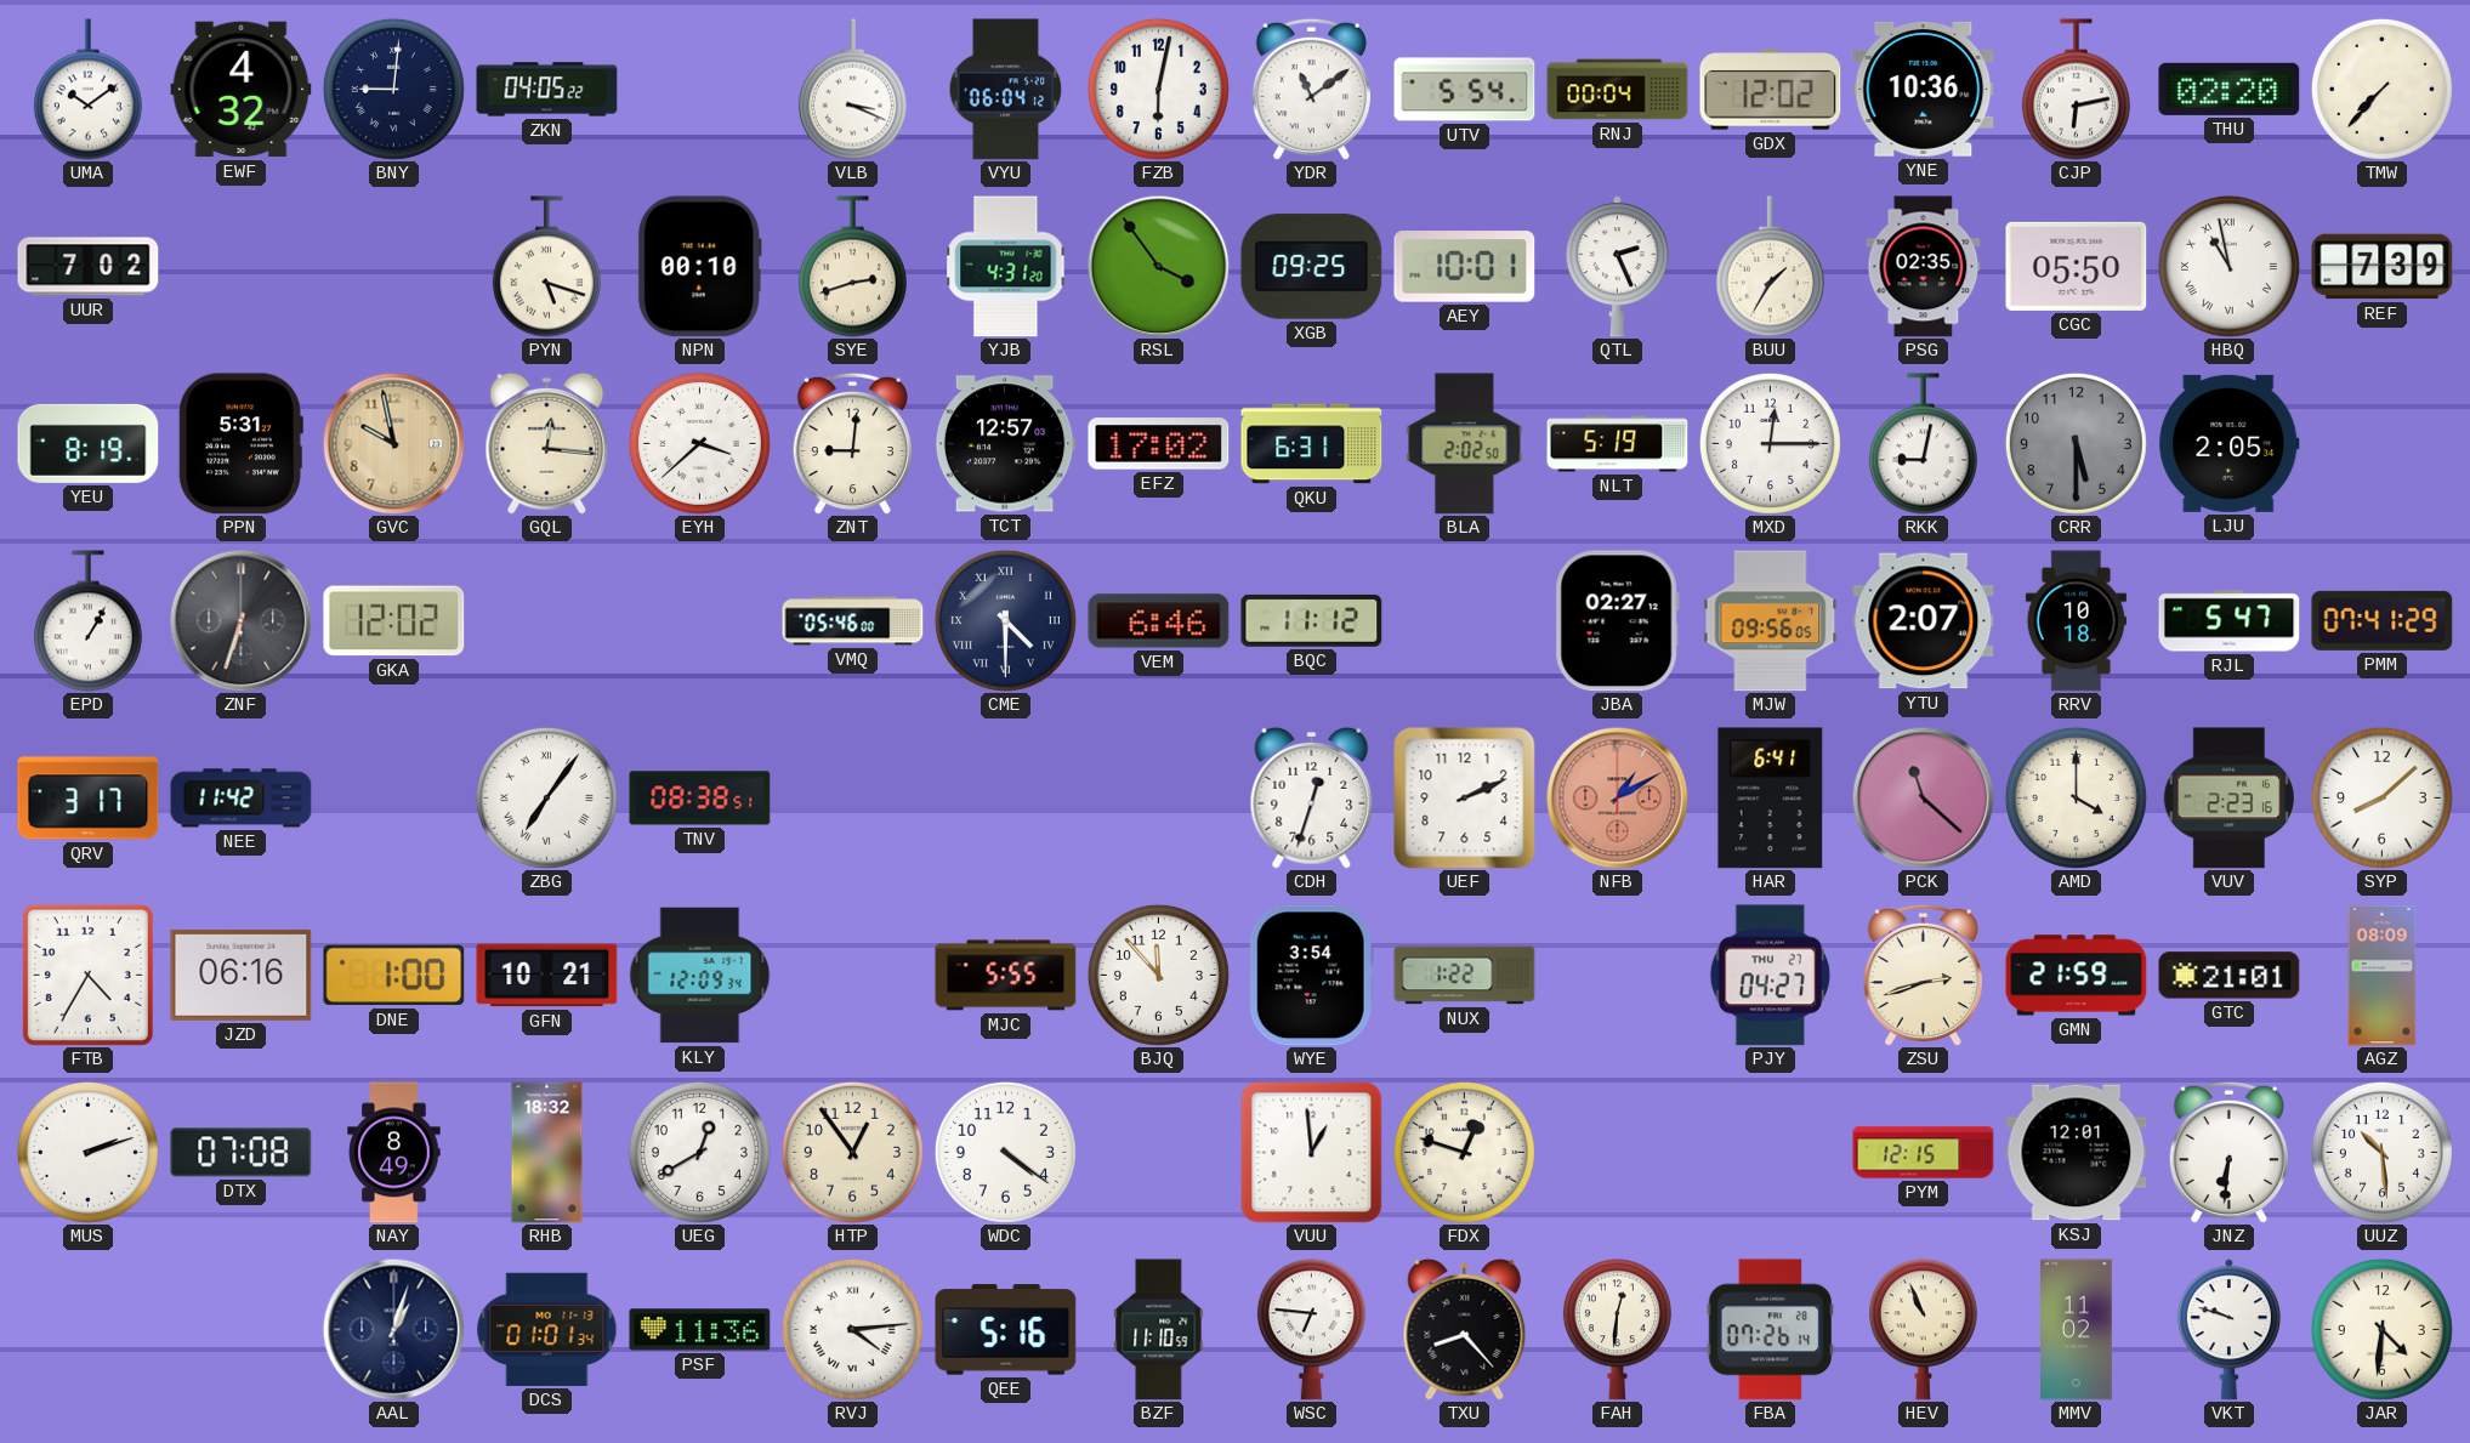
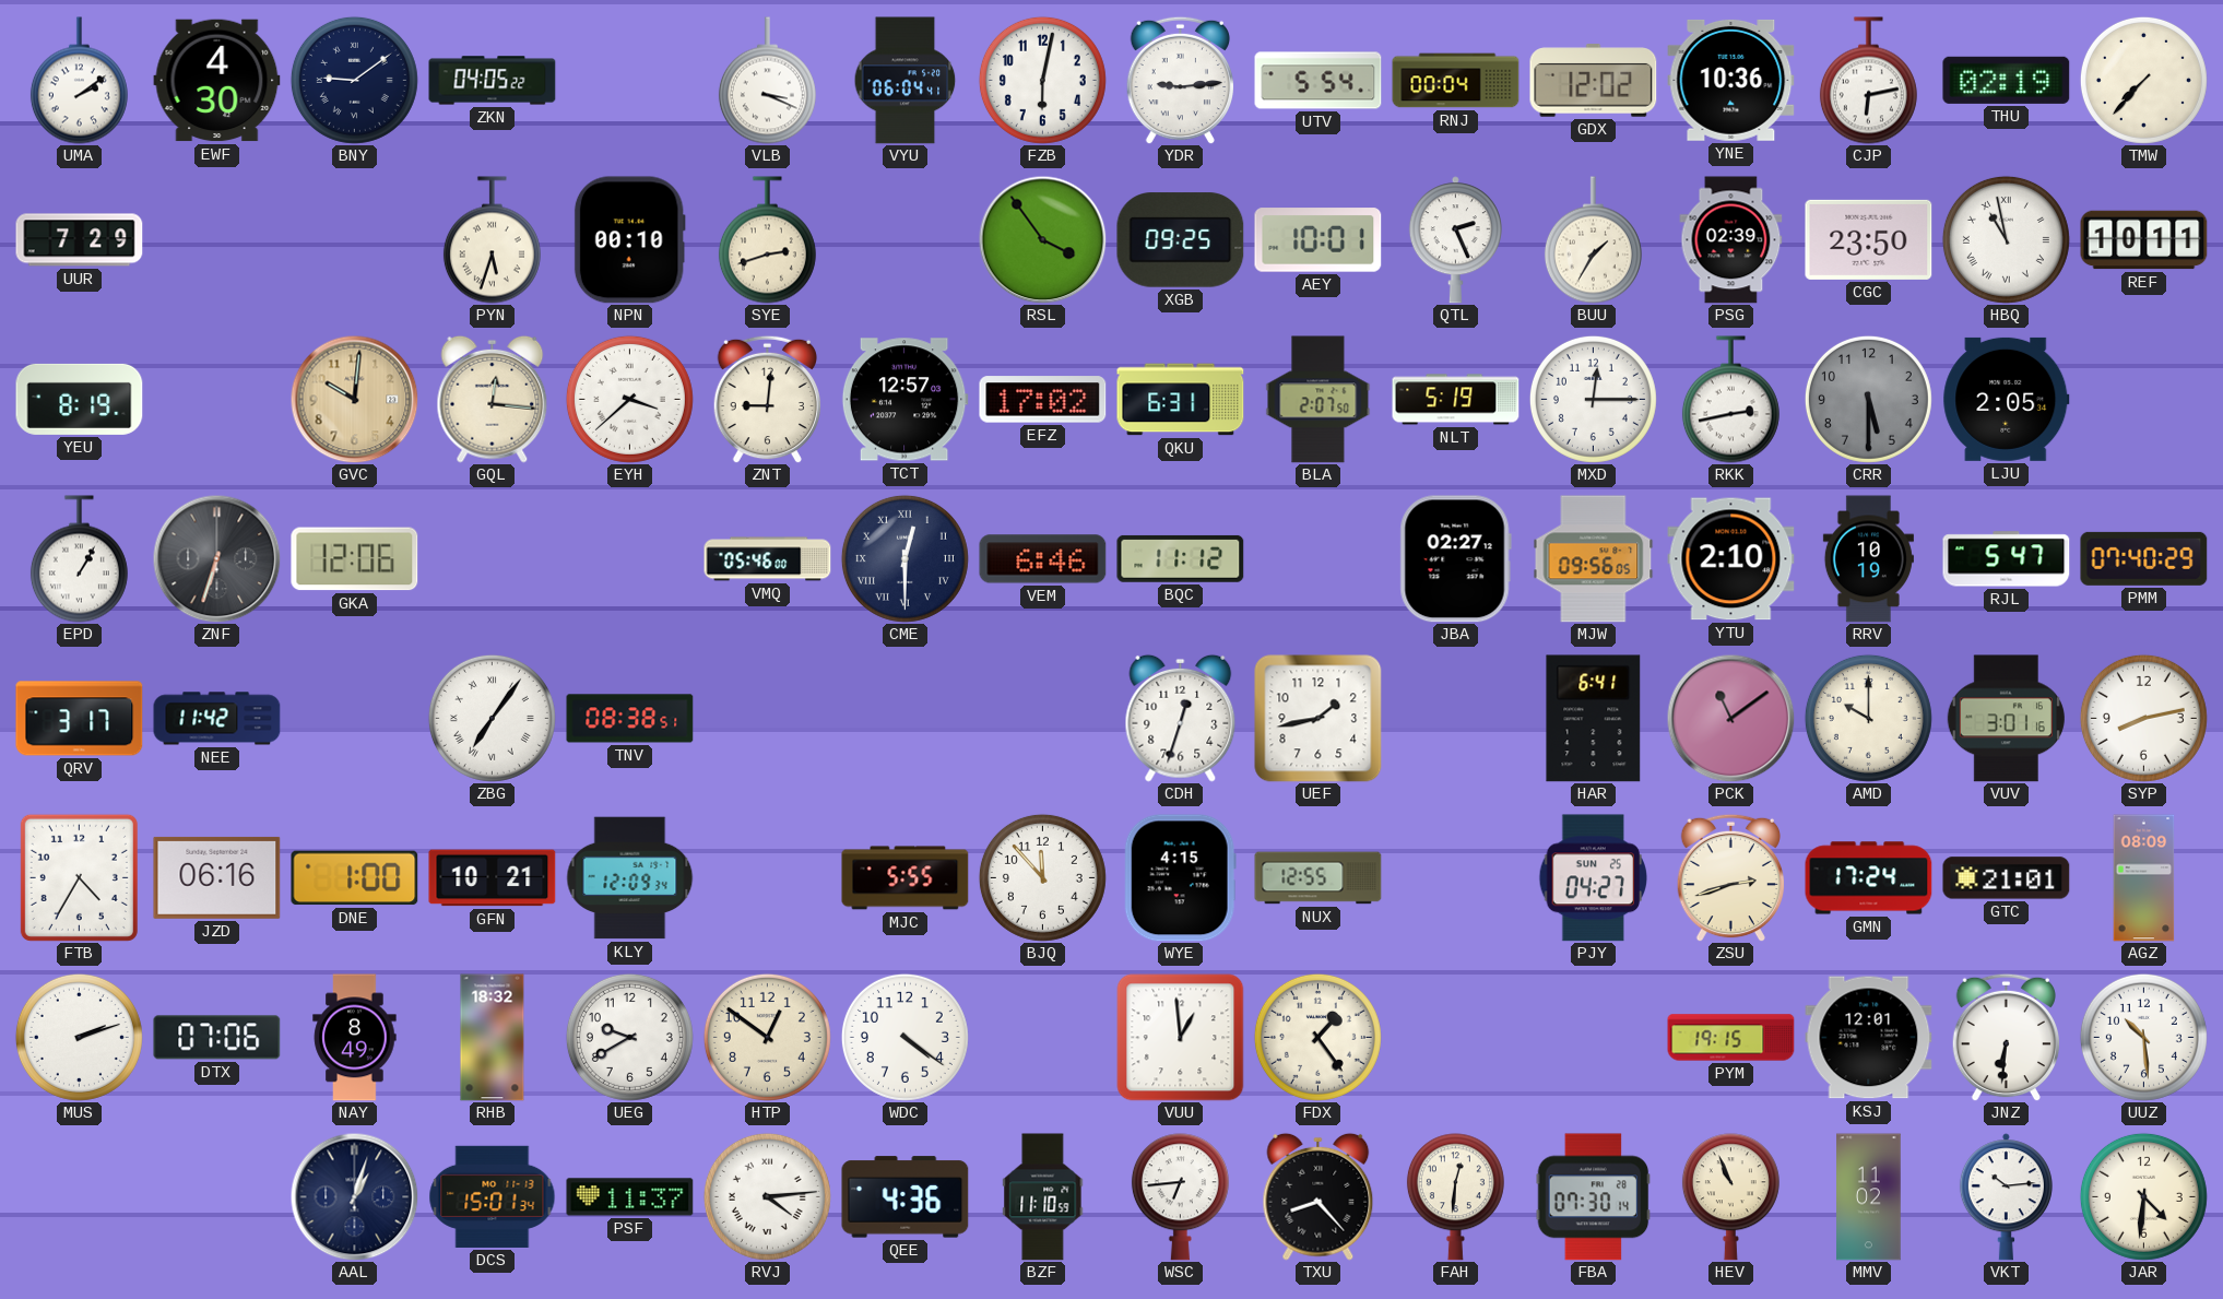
UMA: 10:09 -> 2:09
EWF: 4:32 -> 4:30
BNY: 9:01 -> 9:09
VYU: 06:04:12 -> 06:04:41
YDR: 11:09 -> 9:14
THU: 02:20 -> 02:19
UUR: 7:02 -> 7:29
PYN: 5:18 -> 5:33
YJB: 4:31 -> none
PSG: 02:35 -> 02:39
CGC: 05:50 -> 23:50
REF: 7:39 -> 10:11
PPN: 5:31 -> none
GVC: 9:58 -> 10:01
BLA: 2:02 -> 2:07
RKK: 9:02 -> 2:43
GKA: 12:02 -> 12:06
CME: 4:30 -> 12:30
YTU: 2:07 -> 2:10
RRV: 10:18 -> 10:19
PMM: 07:41 -> 07:40
UEF: 2:11 -> 1:43
NFB: 1:10 -> none
PCK: 11:22 -> 11:09
AMD: 4:00 -> 10:00
VUV: 2:23 -> 3:01
SYP: 8:08 -> 8:13
WYE: 3:54 -> 4:15
NUX: 1:22 -> 12:55
PJY date: THU 27 -> SUN 25
GMN: 21:59 -> 17:24
DTX: 07:08 -> 07:06
UEG: 12:40 -> 9:40
HTP: 12:54 -> 12:51
FDX: 12:48 -> 1:24
PYM: 12:15 -> 19:15
DCS: 01:01 -> 15:01
PSF: 11:36 -> 11:37
QEE: 5:16 -> 4:36
WSC: 6:46 -> 6:44
FBA: 07:26 -> 07:30
VKT: 9:48 -> 10:14
